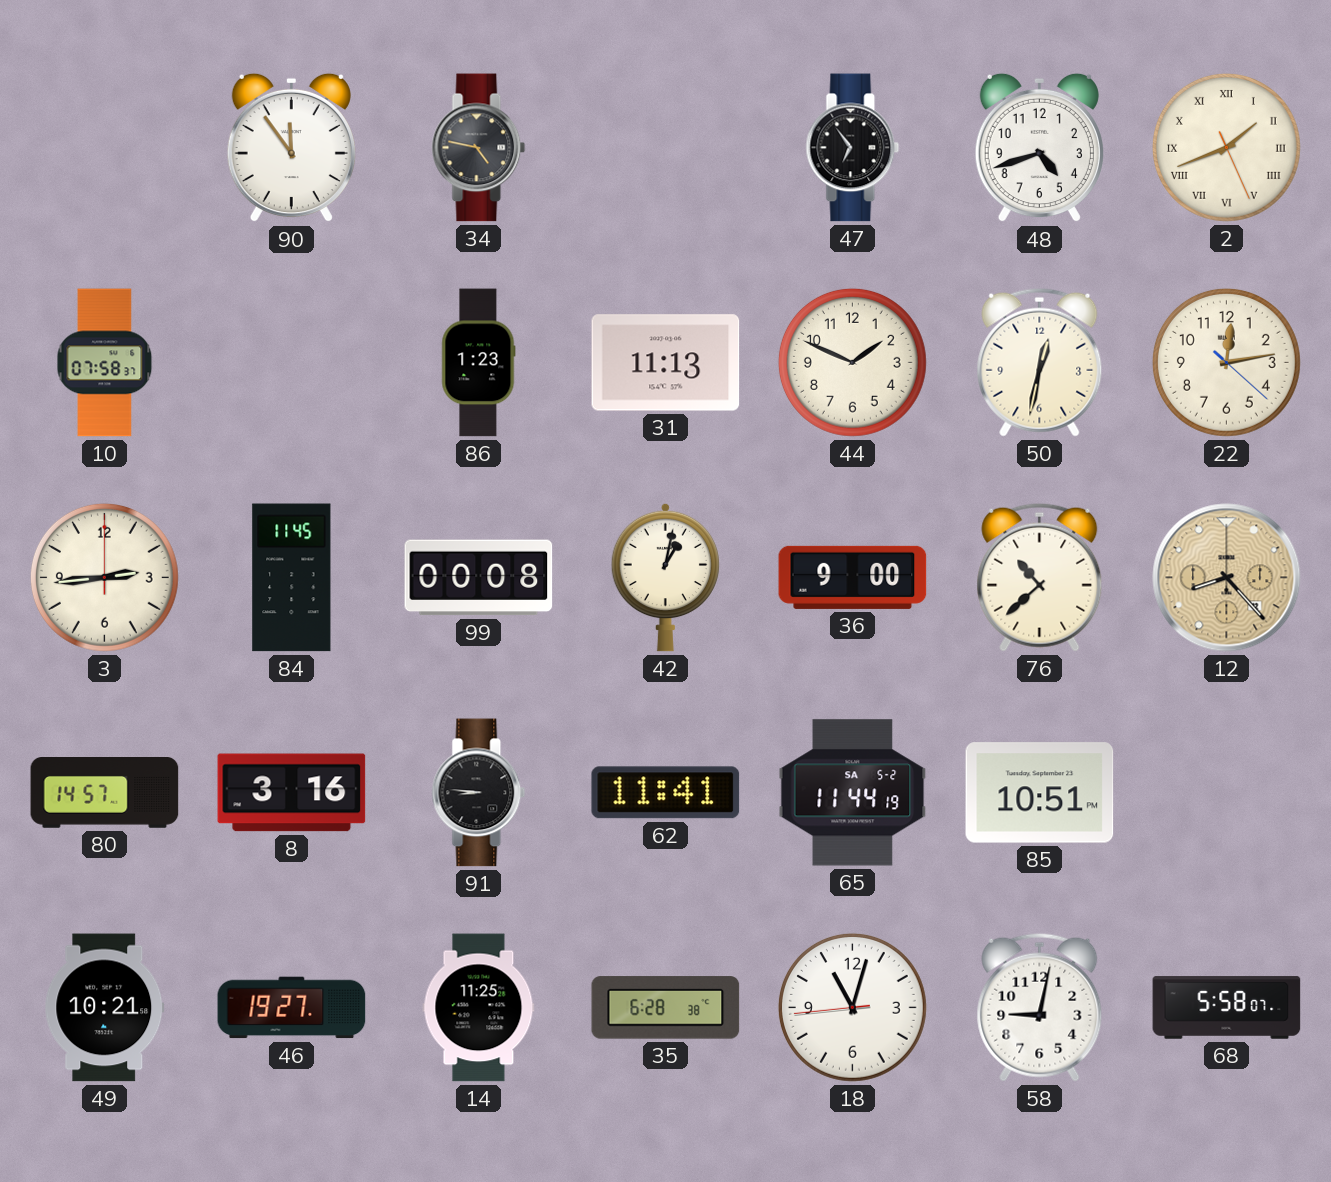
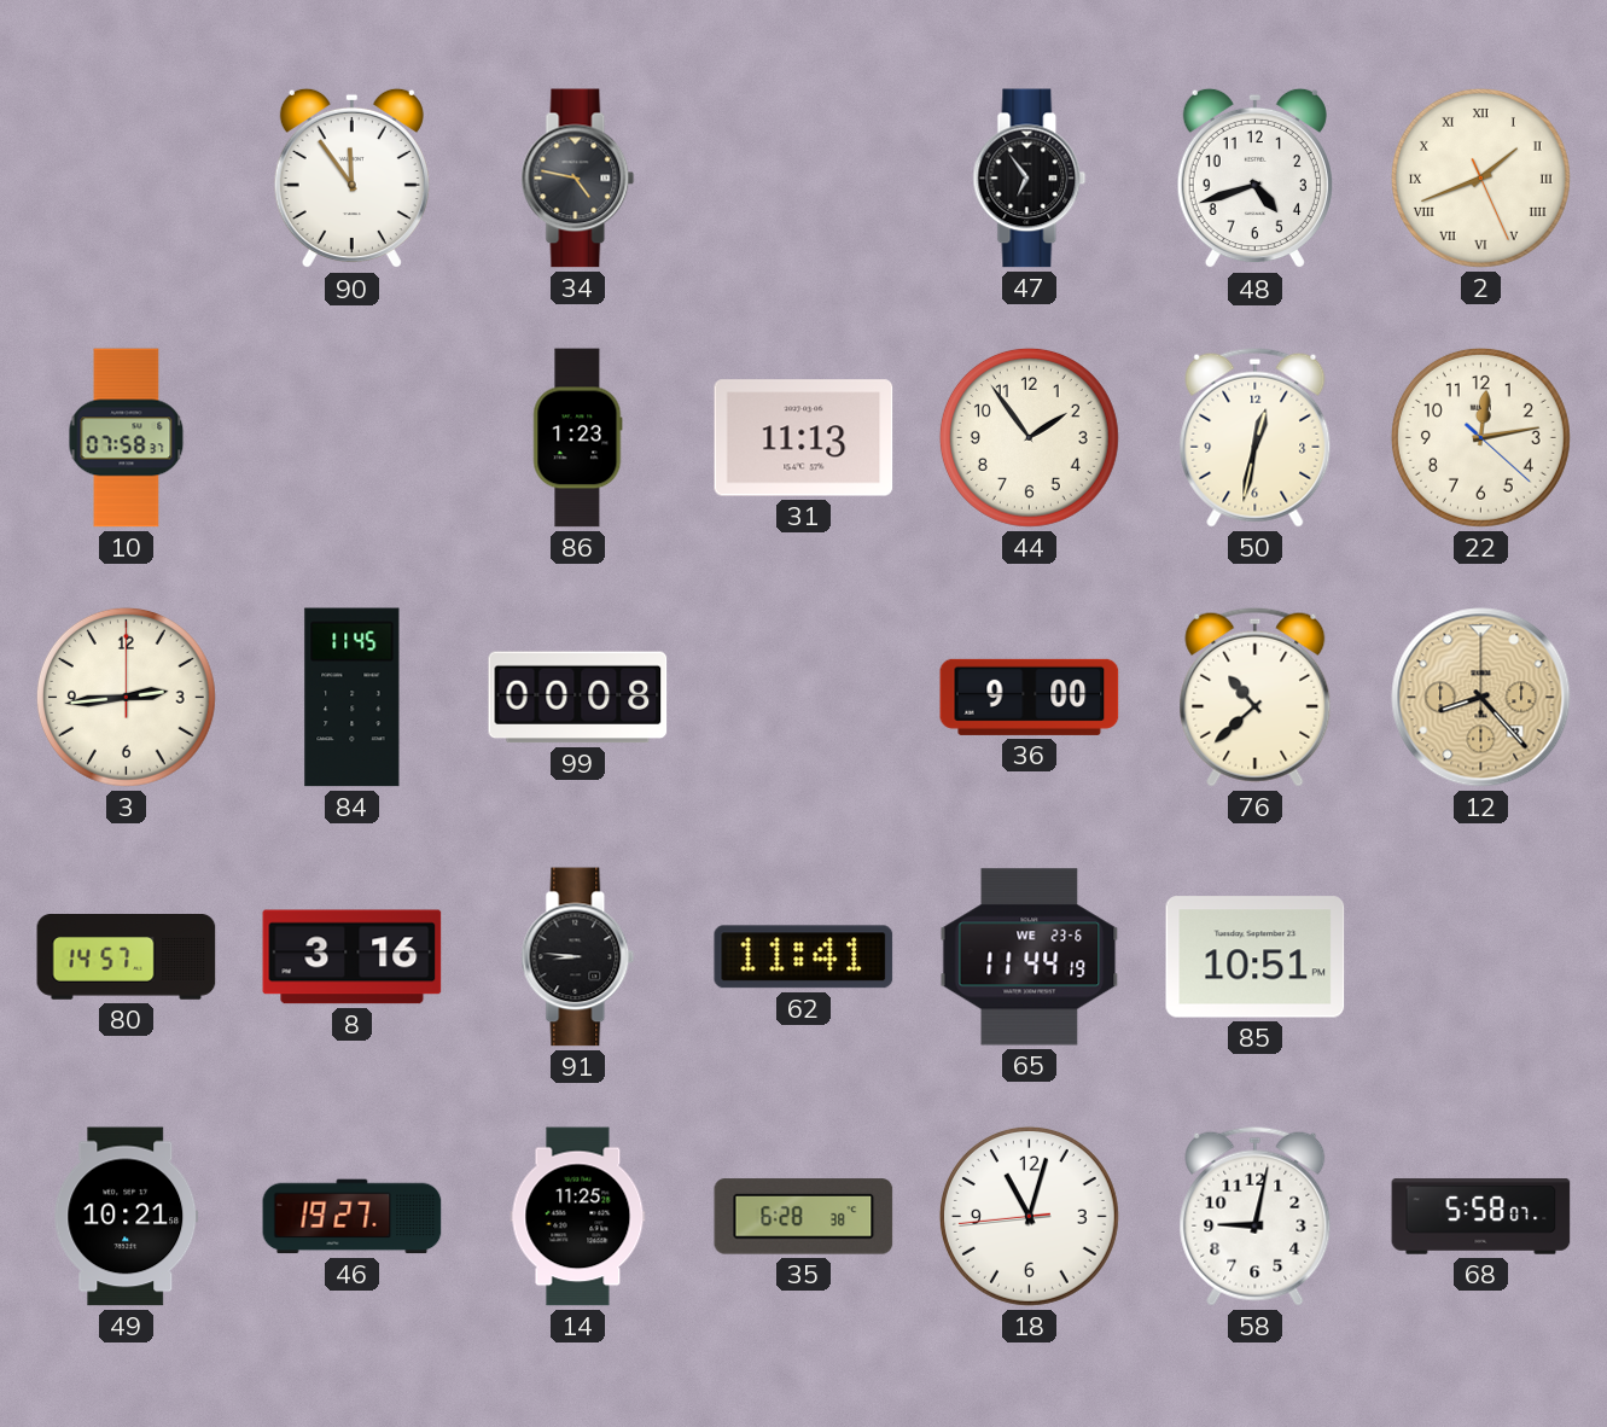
44: 1:49 -> 1:54
42: 1:02 -> none
65 date: SA 5-2 -> WE 23-6
